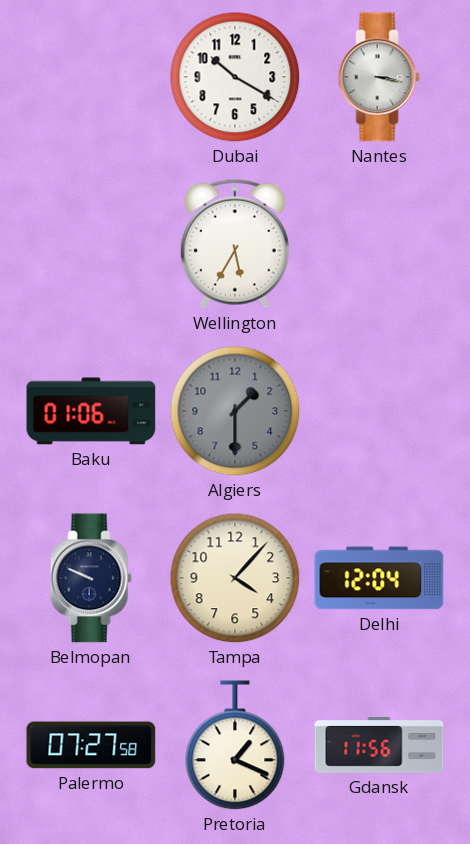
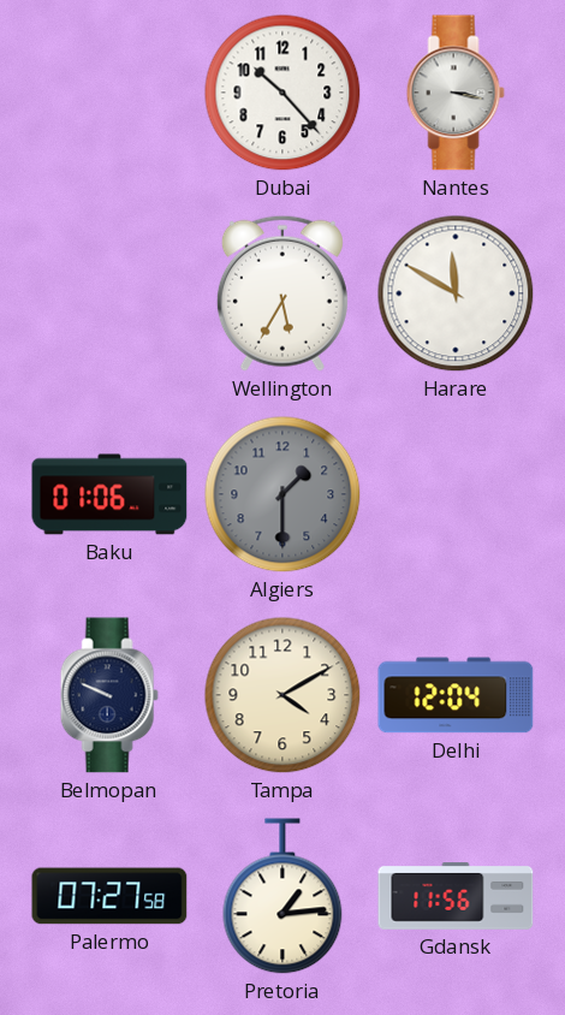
Dubai: 10:20 -> 10:23
Harare: none -> 11:50
Tampa: 4:07 -> 4:10
Pretoria: 1:19 -> 1:14
